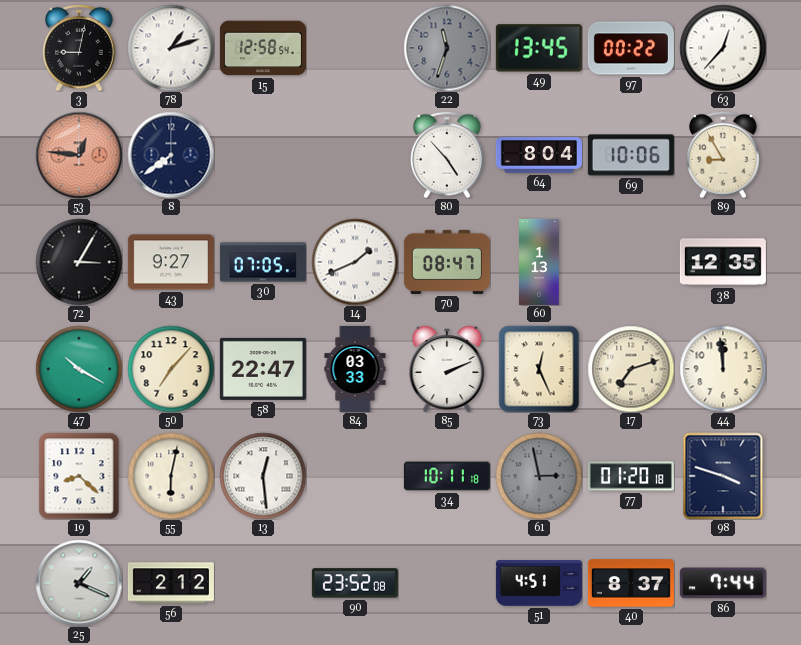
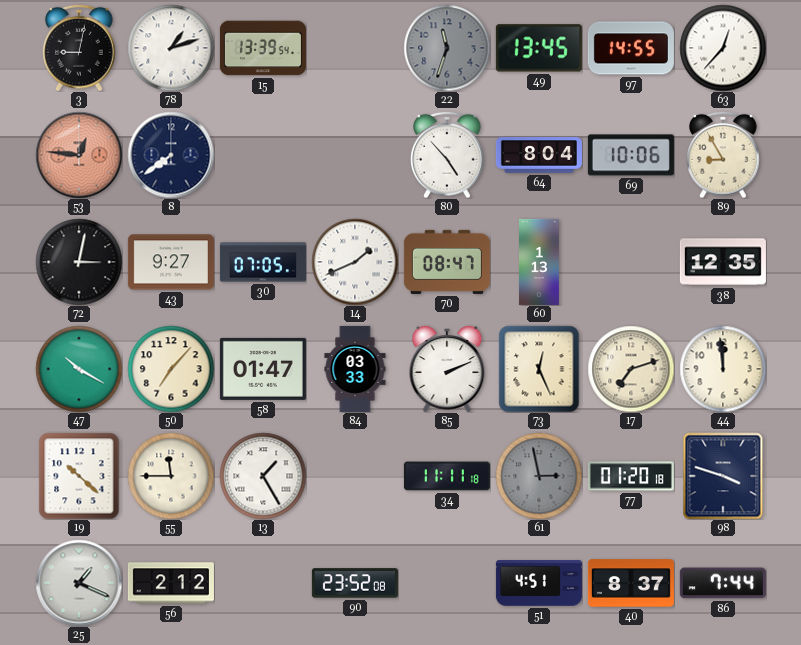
15: 12:58 -> 13:39
97: 00:22 -> 14:55
72: 3:05 -> 3:02
58: 22:47 -> 01:47
19: 8:22 -> 10:22
55: 6:02 -> 11:45
13: 12:29 -> 1:25
34: 10:11 -> 11:11
